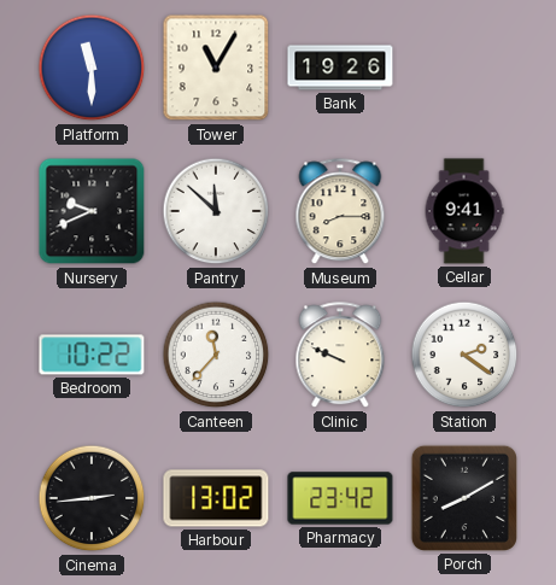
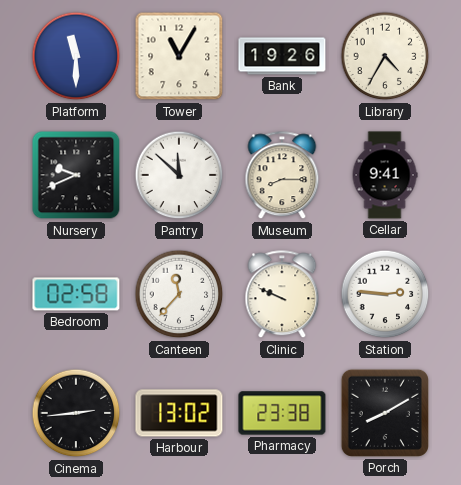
Library: none -> 4:35
Bedroom: 10:22 -> 02:58
Station: 2:21 -> 2:46
Pharmacy: 23:42 -> 23:38
